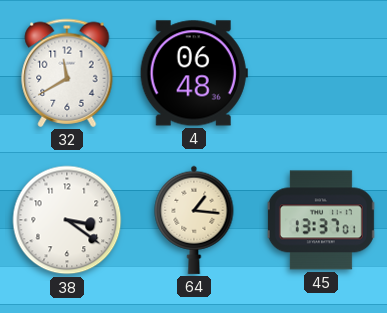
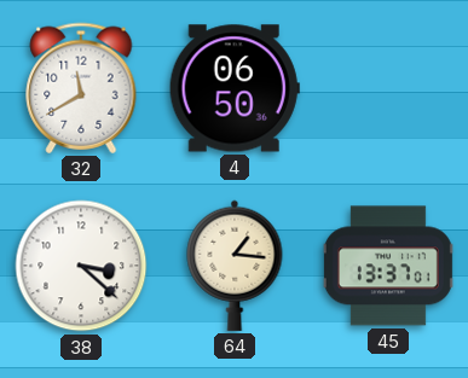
4: 06:48 -> 06:50
38: 3:21 -> 3:22
